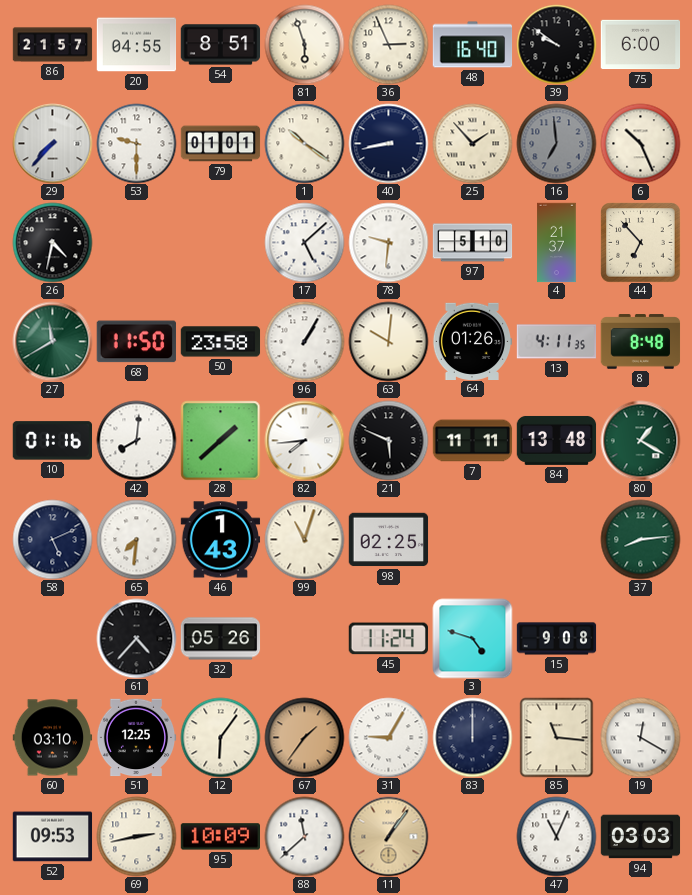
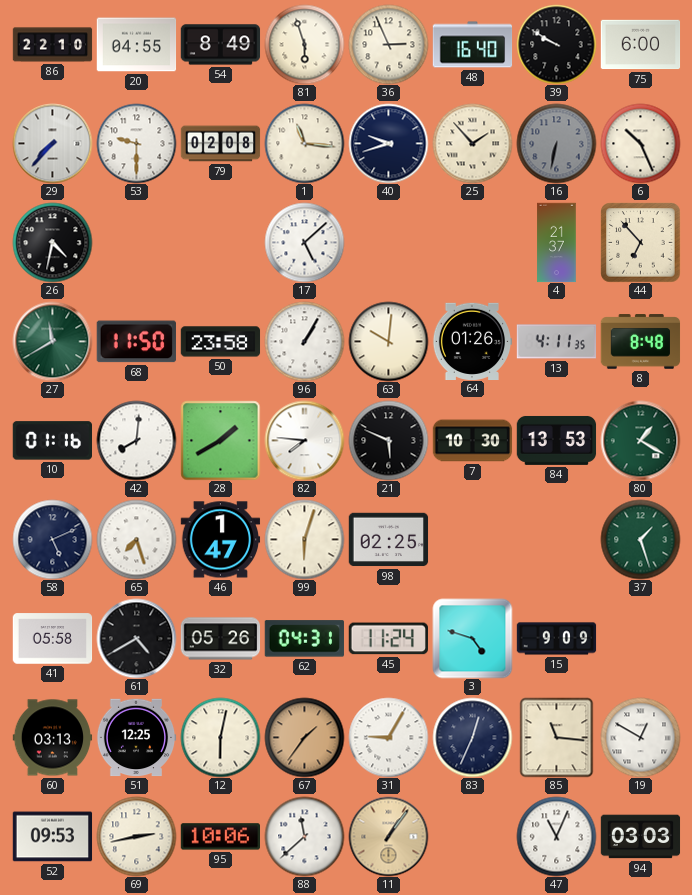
86: 21:57 -> 22:10
54: 8:51 -> 8:49
39: 9:51 -> 9:50
79: 01:01 -> 02:08
1: 10:21 -> 11:16
40: 8:43 -> 9:42
16: 6:59 -> 6:32
78: 9:31 -> none
97: 5:10 -> none
28: 1:38 -> 1:40
82: 7:44 -> 7:46
7: 11:11 -> 10:30
84: 13:48 -> 13:53
65: 7:31 -> 7:27
46: 1:43 -> 1:47
99: 11:03 -> 6:03
37: 8:14 -> 1:27
41: none -> 05:58
61: 4:37 -> 4:40
62: none -> 04:31
15: 9:08 -> 9:09
60: 03:10 -> 03:13
12: 6:06 -> 6:02
83: 12:00 -> 12:34
19: 12:20 -> 12:50
95: 10:09 -> 10:06
